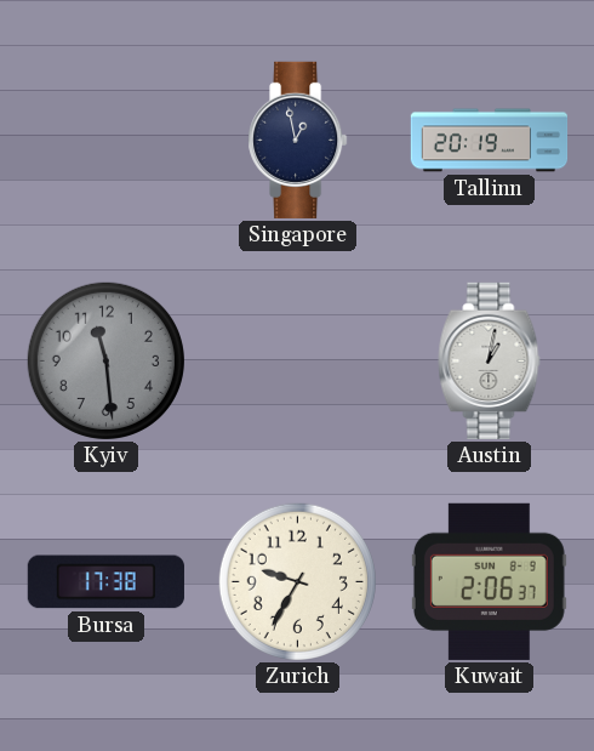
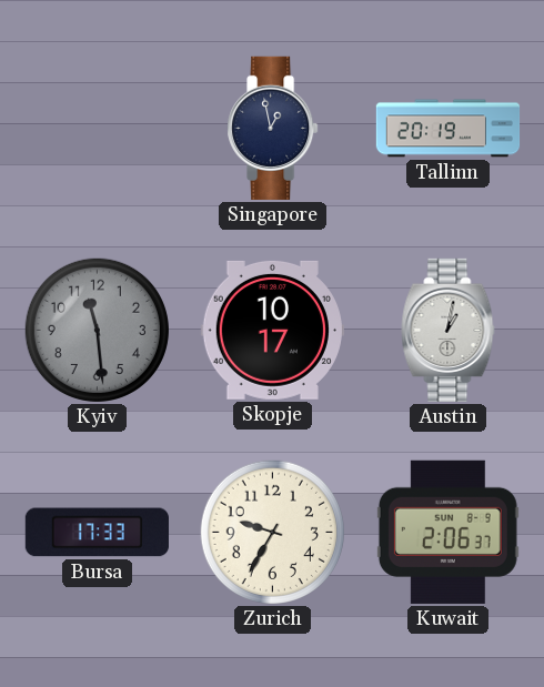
Skopje: none -> 10:17
Bursa: 17:38 -> 17:33
